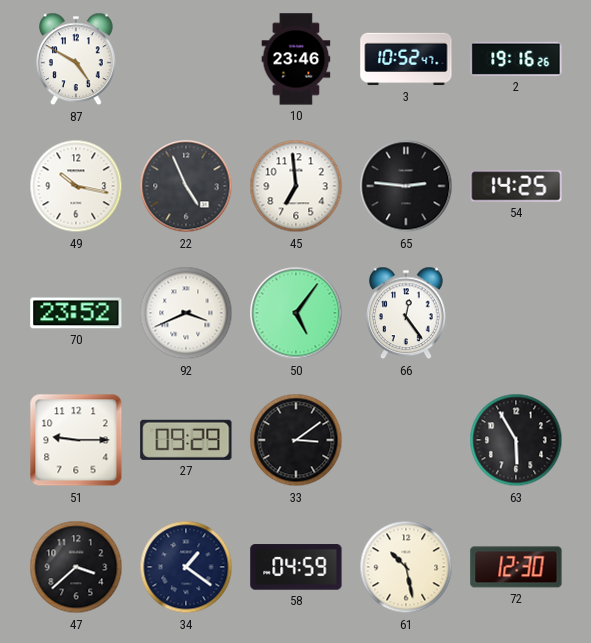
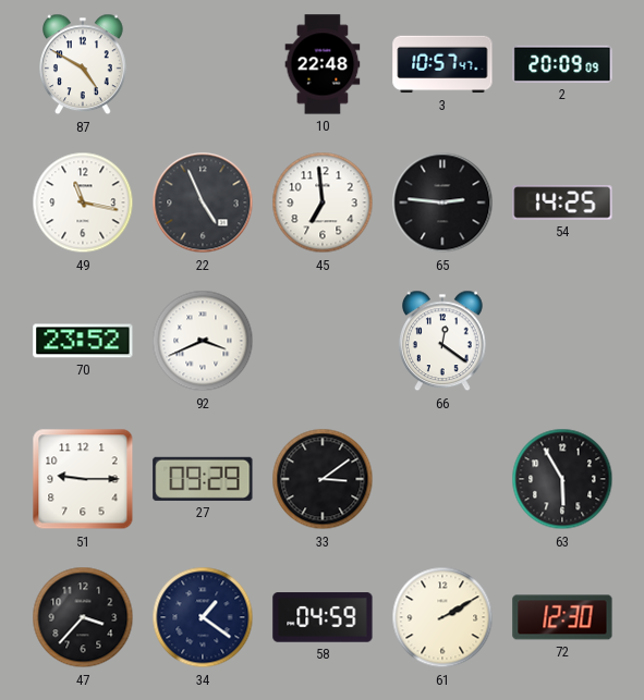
10: 23:46 -> 22:48
3: 10:52 -> 10:57
2: 19:16 -> 20:09
49: 10:17 -> 11:17
50: 5:06 -> none
66: 12:24 -> 12:21
47: 3:38 -> 3:37
61: 10:28 -> 2:10
